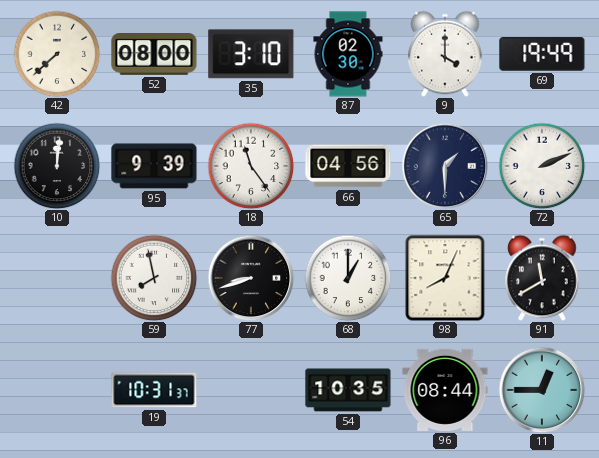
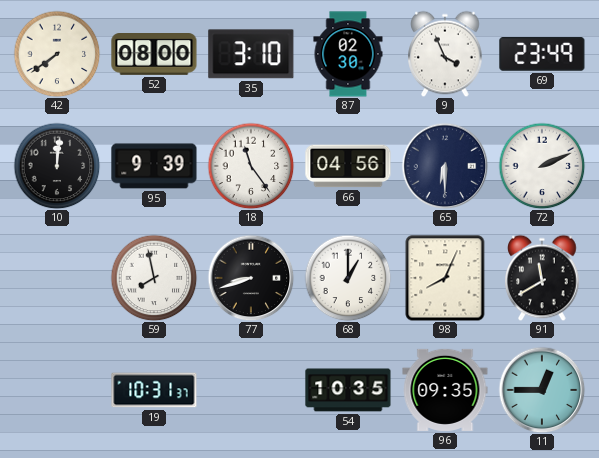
42: 7:38 -> 7:39
9: 4:00 -> 3:56
69: 19:49 -> 23:49
65: 1:30 -> 6:30
96: 08:44 -> 09:35
